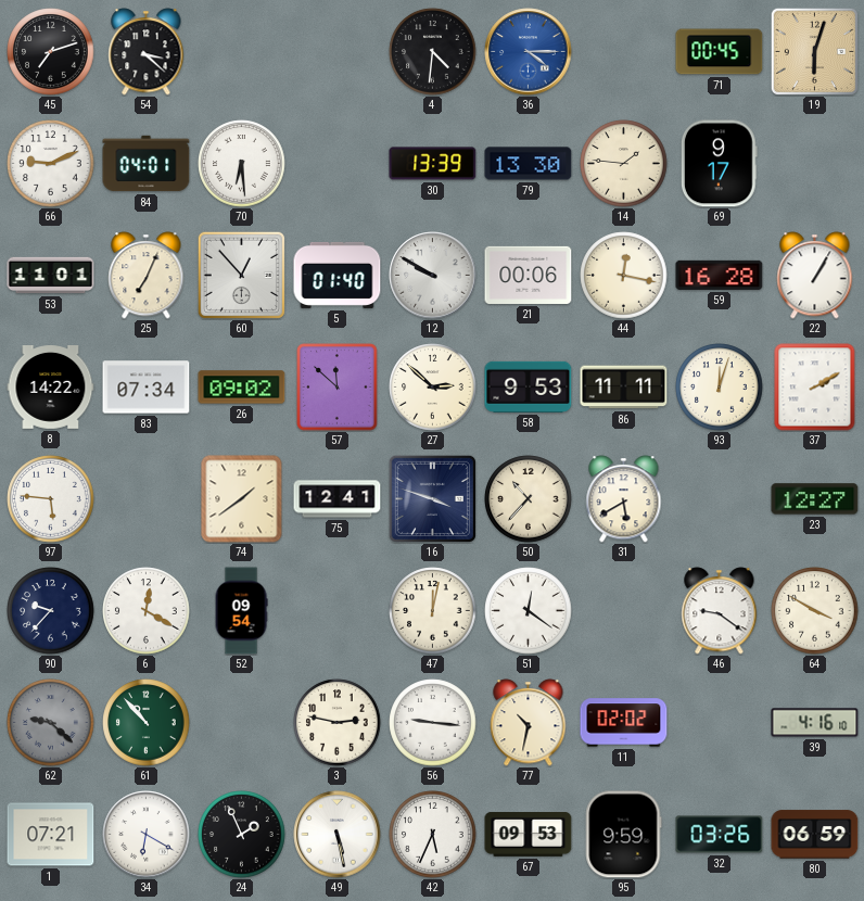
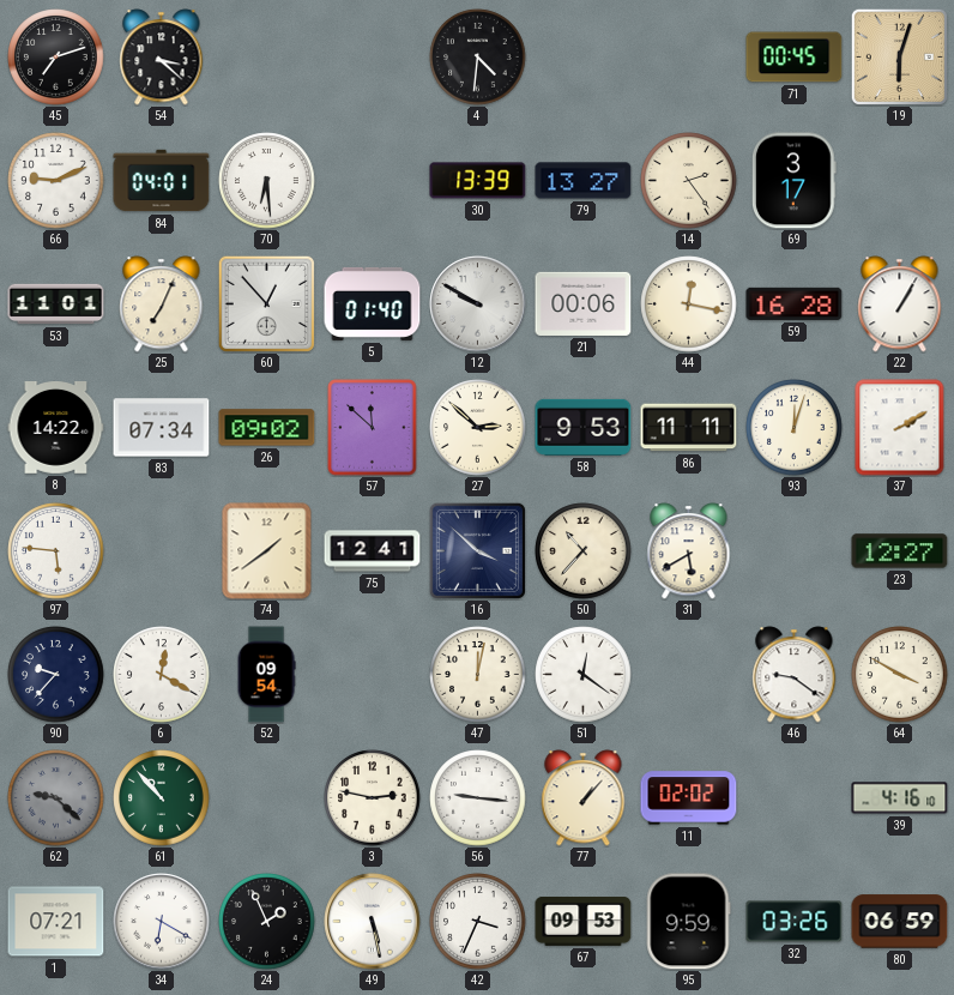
36: 4:15 -> none
79: 13:30 -> 13:27
14: 1:46 -> 2:24
69: 9:17 -> 3:17
16: 3:48 -> 3:52
77: 10:32 -> 1:07
42: 5:34 -> 3:34
